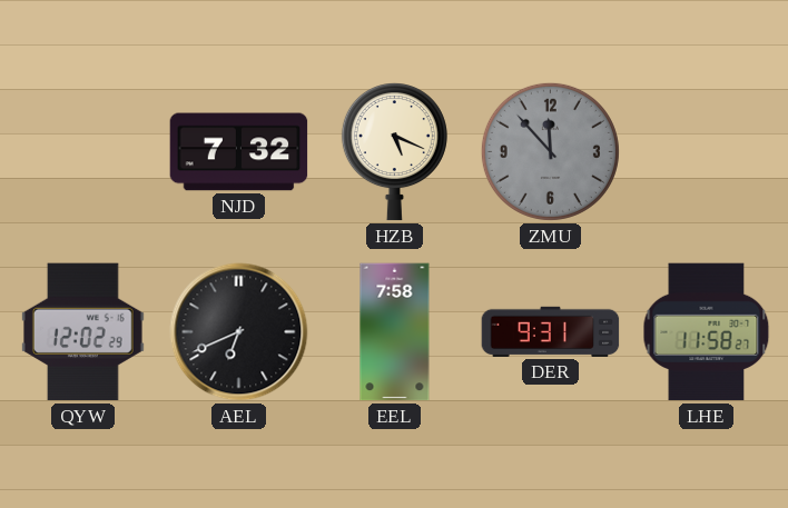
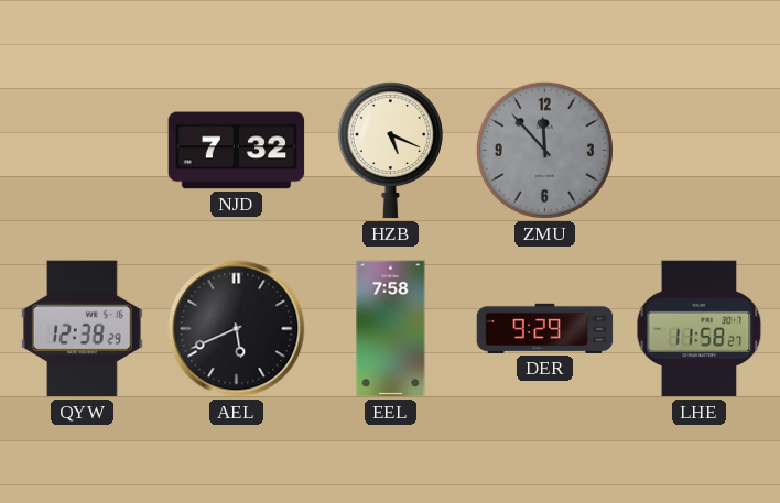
QYW: 12:02 -> 12:38
AEL: 6:41 -> 5:41
DER: 9:31 -> 9:29
